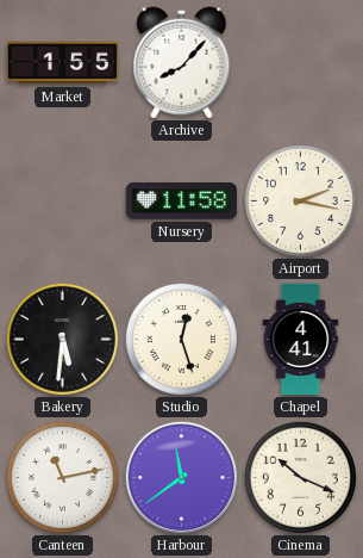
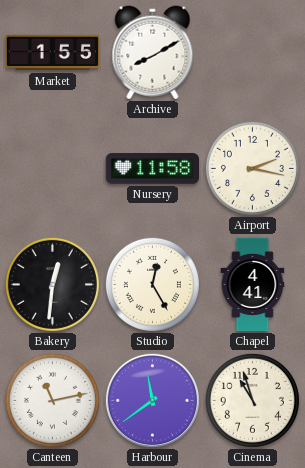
Archive: 8:07 -> 8:10
Bakery: 5:31 -> 12:31
Studio: 12:27 -> 12:25
Cinema: 10:19 -> 10:57
